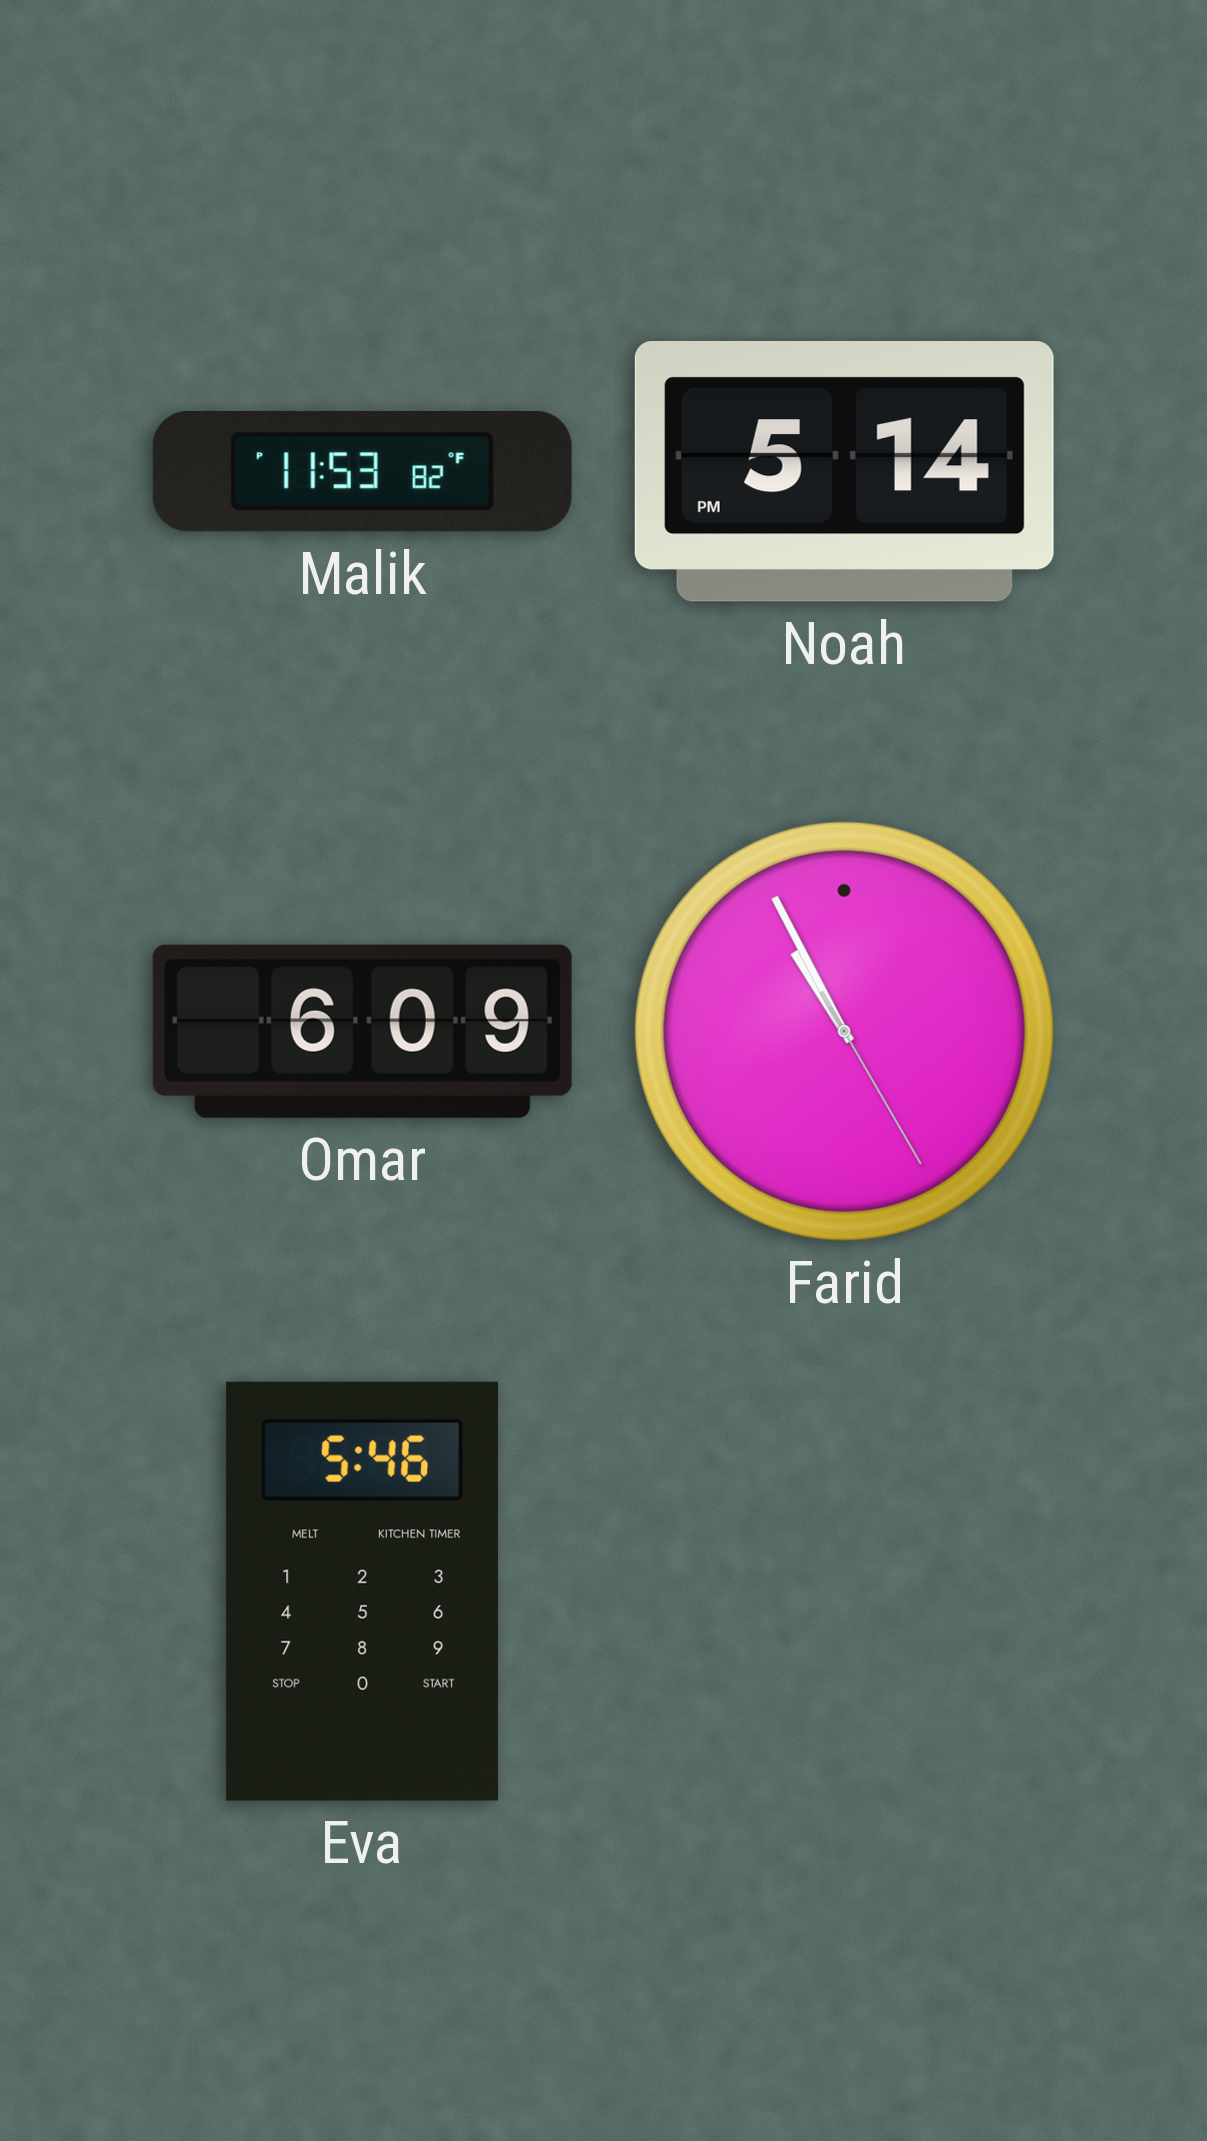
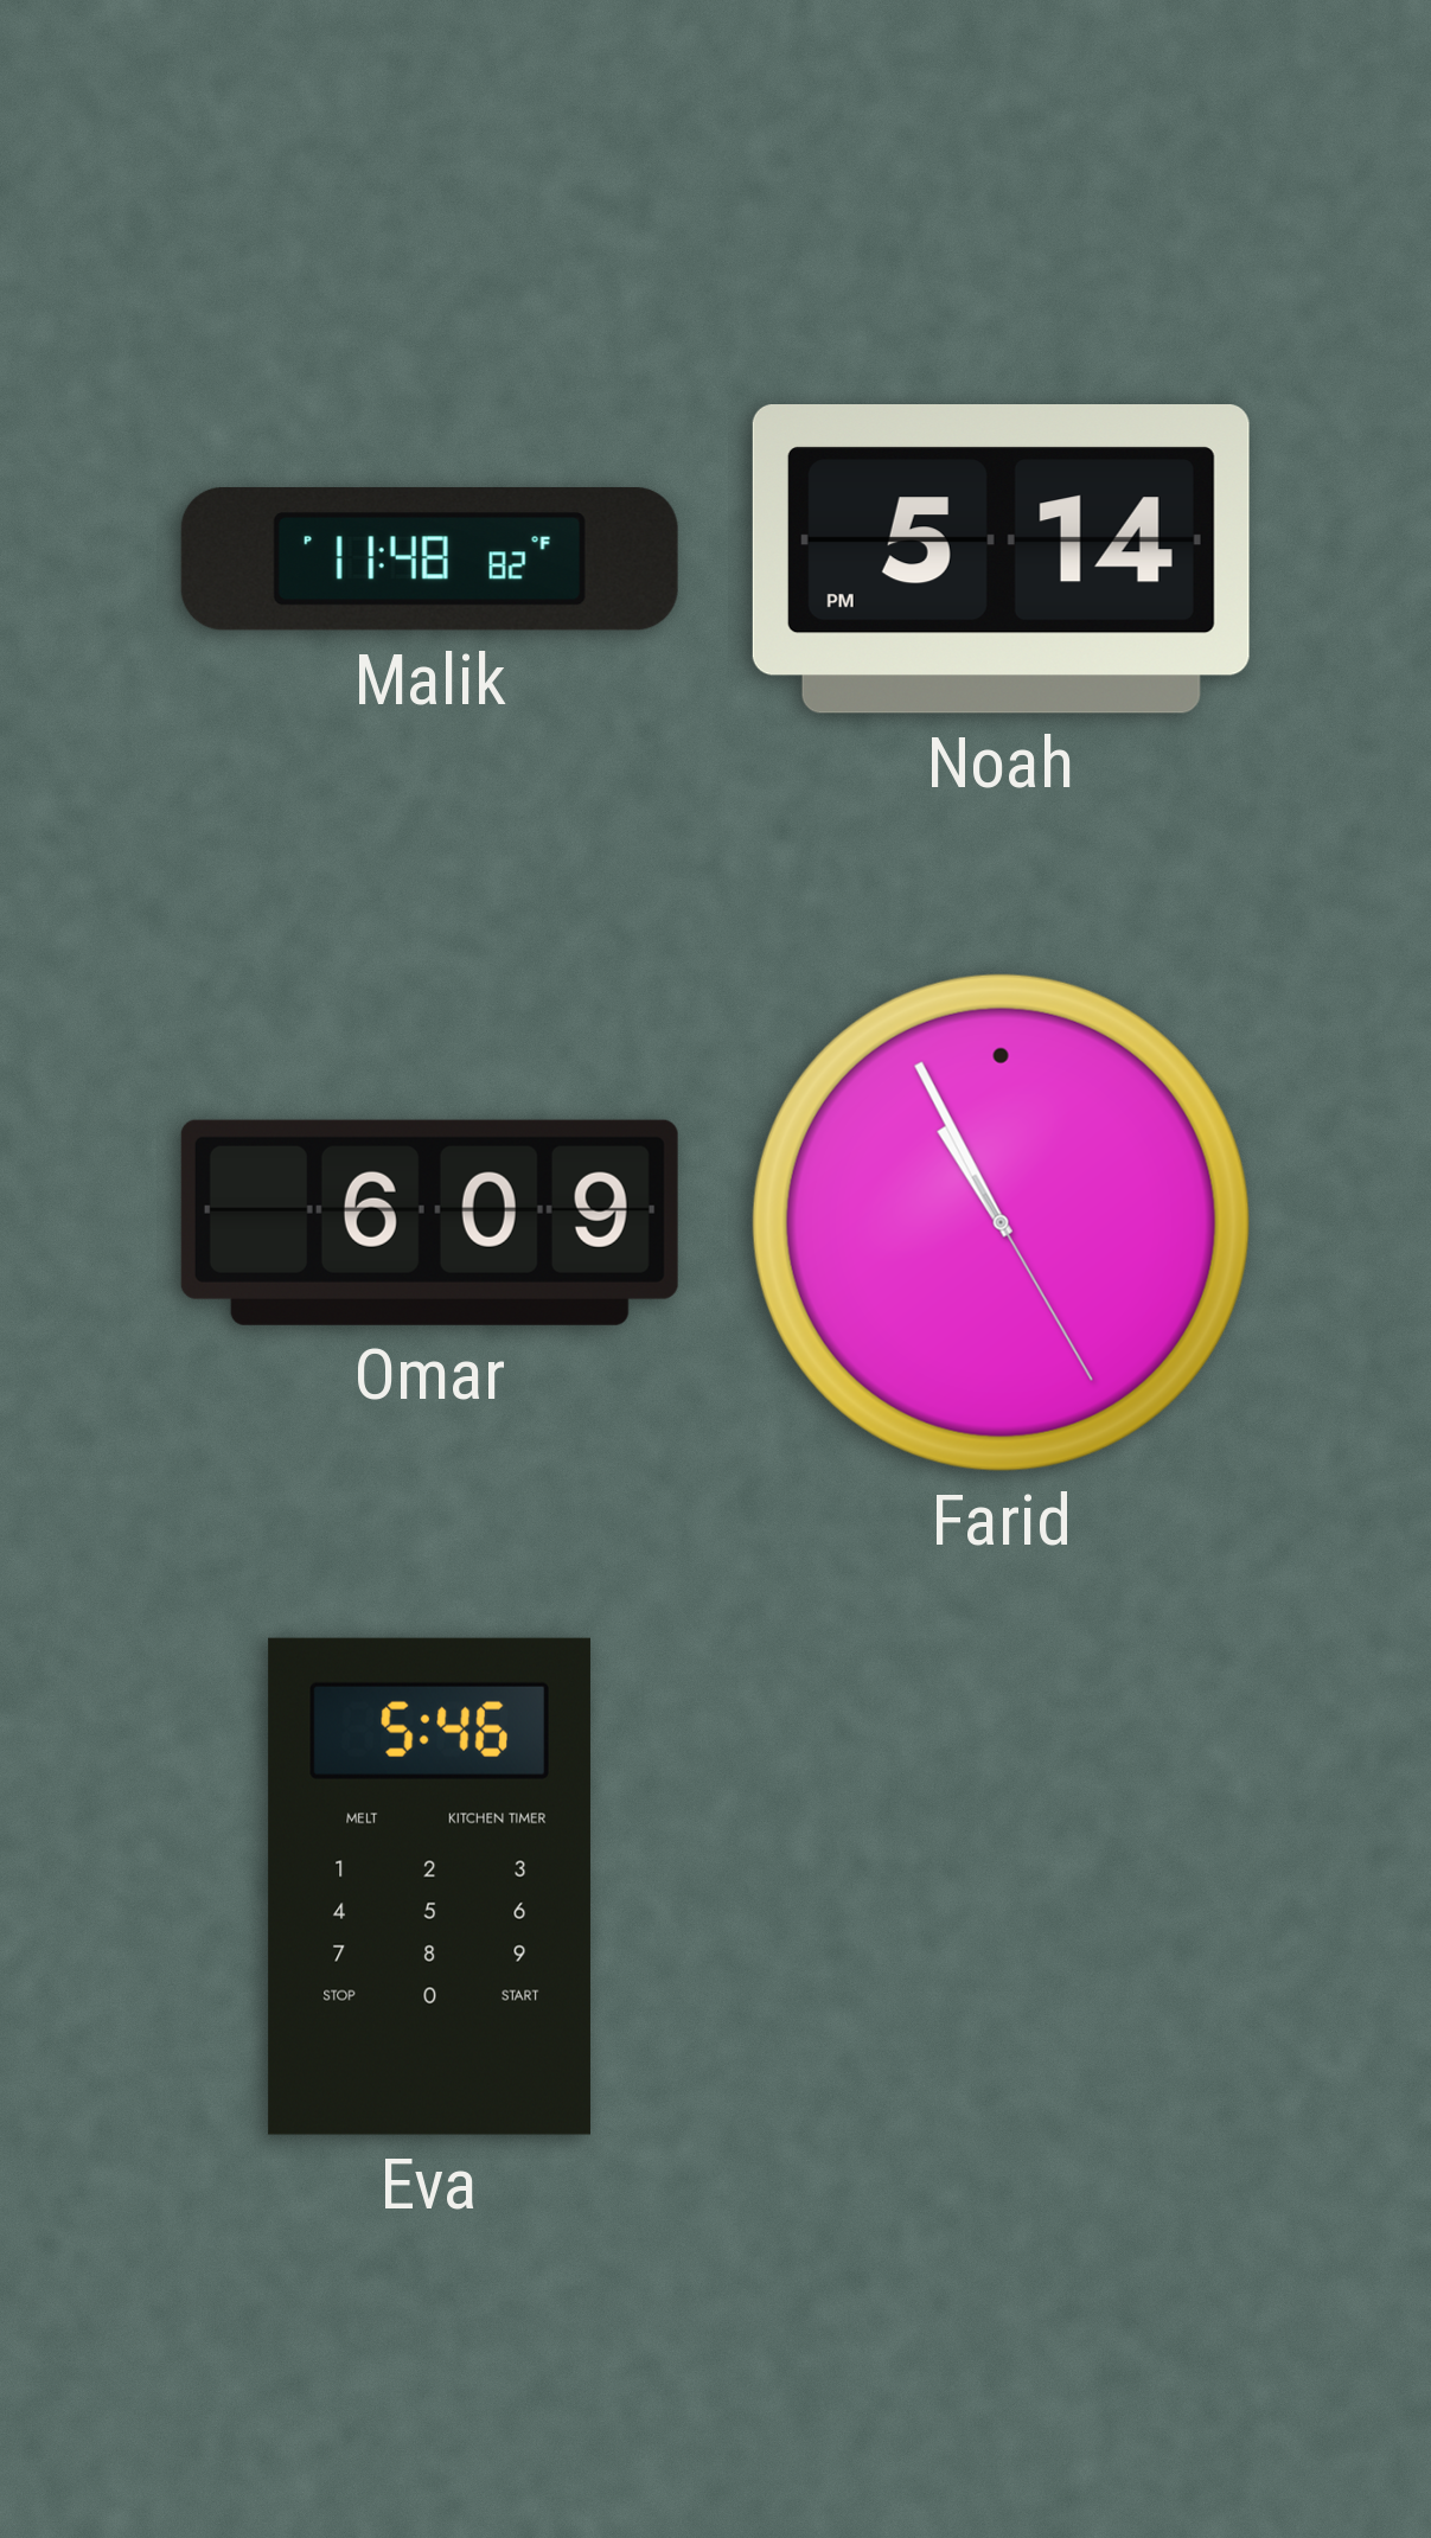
Malik: 11:53 -> 11:48
